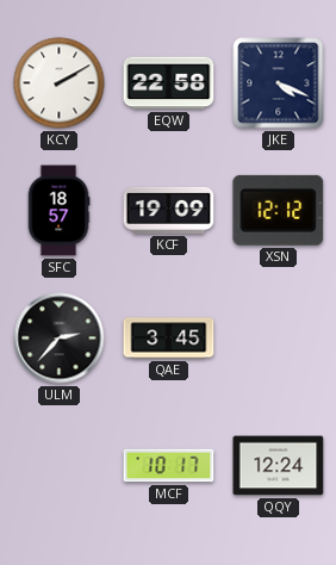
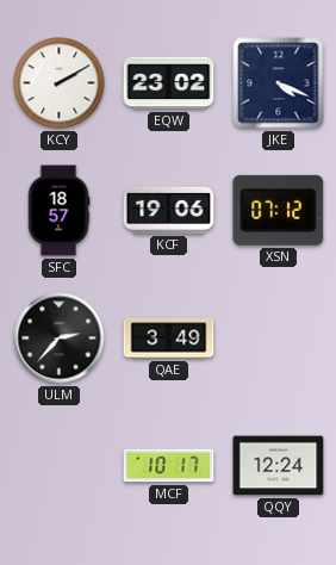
EQW: 22:58 -> 23:02
KCF: 19:09 -> 19:06
XSN: 12:12 -> 07:12
QAE: 3:45 -> 3:49
